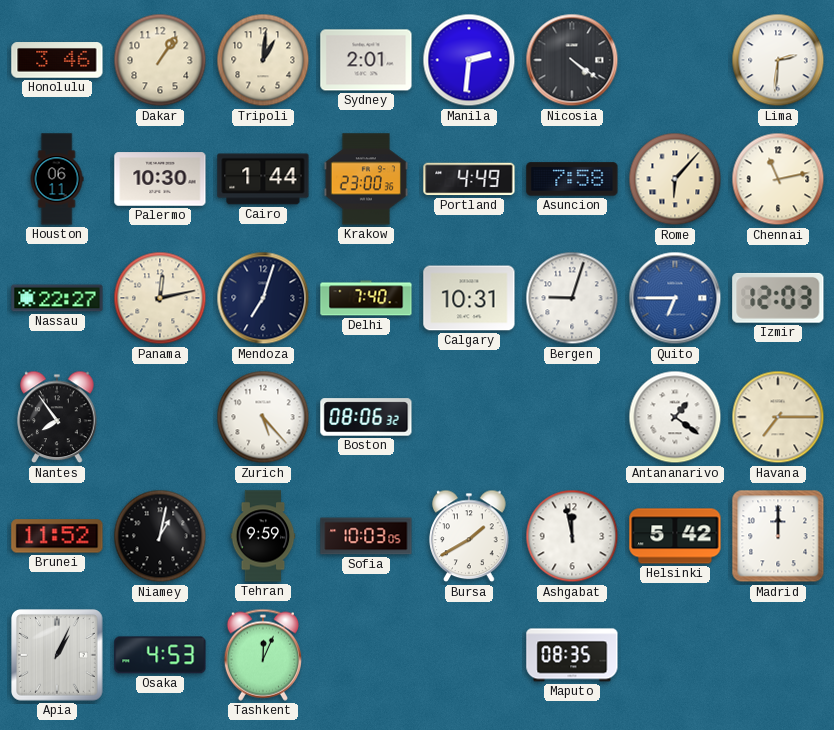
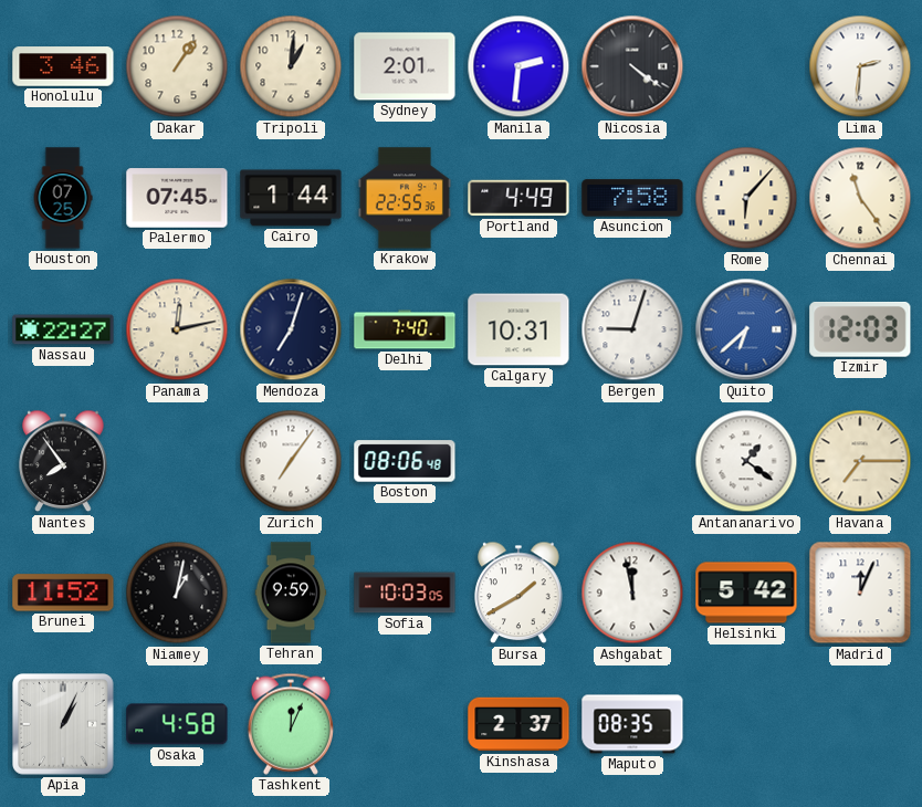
Houston: 06:11 -> 07:25
Palermo: 10:30 -> 07:45
Krakow: 23:00 -> 22:55
Chennai: 11:13 -> 11:24
Quito: 6:45 -> 6:38
Zurich: 5:23 -> 7:06
Boston: 08:06:32 -> 08:06:48
Madrid: 12:00 -> 12:04
Osaka: 4:53 -> 4:58
Kinshasa: none -> 2:37
